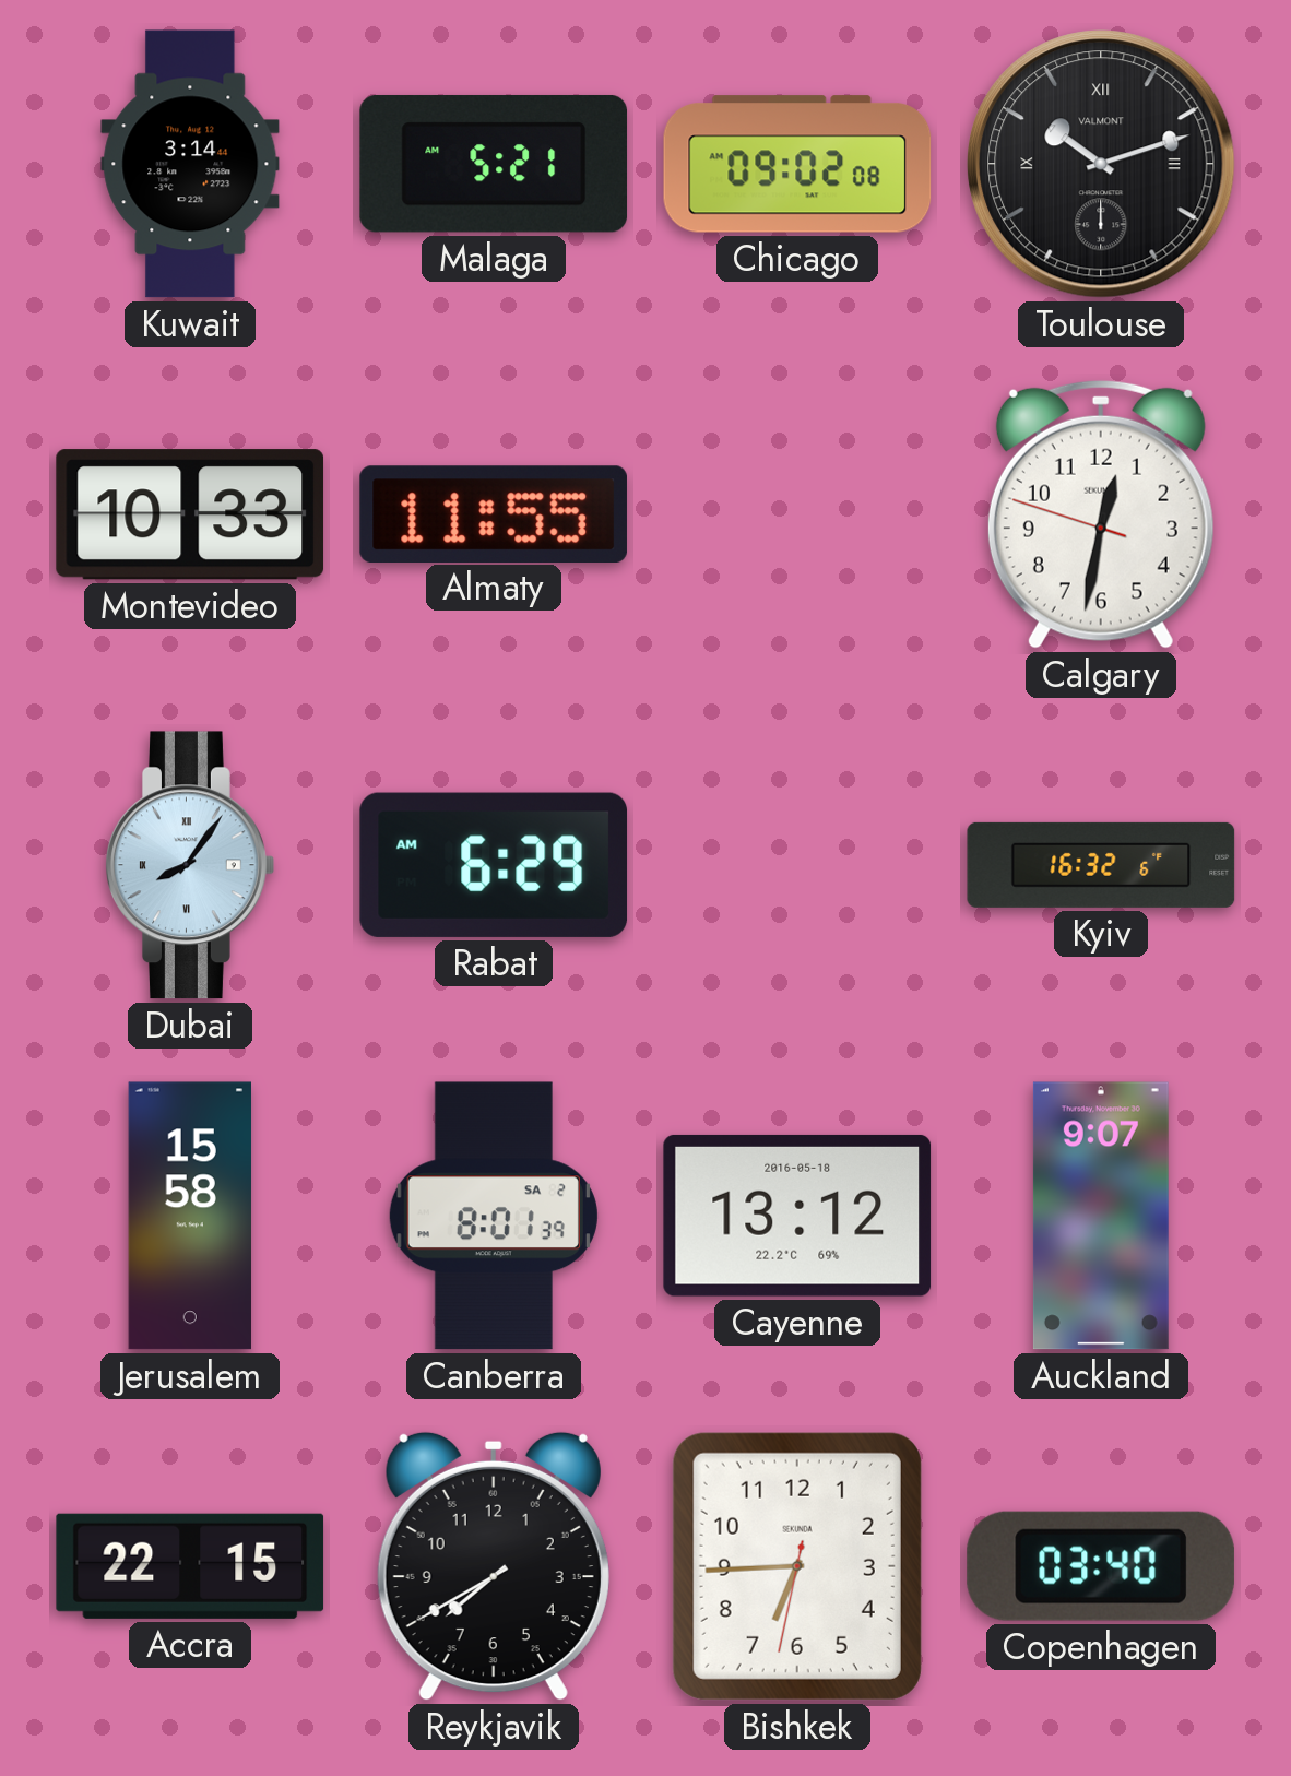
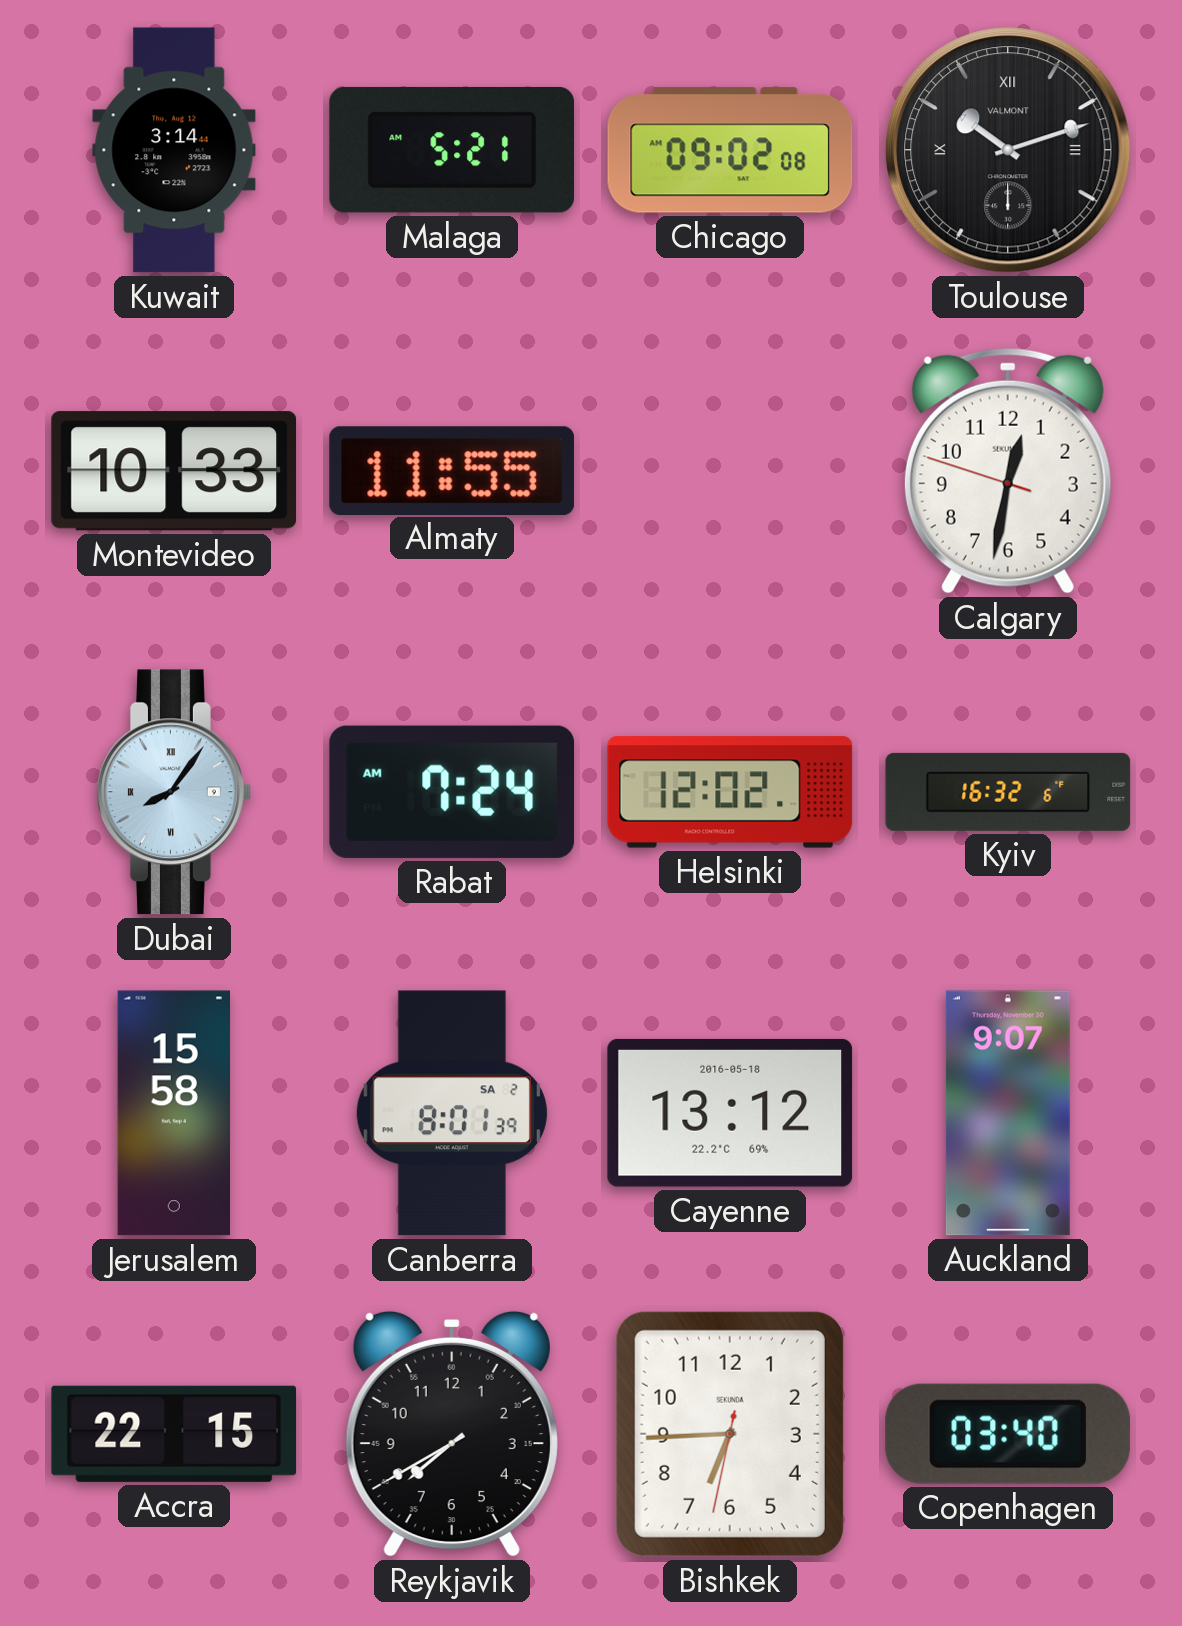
Rabat: 6:29 -> 7:24
Helsinki: none -> 12:02
